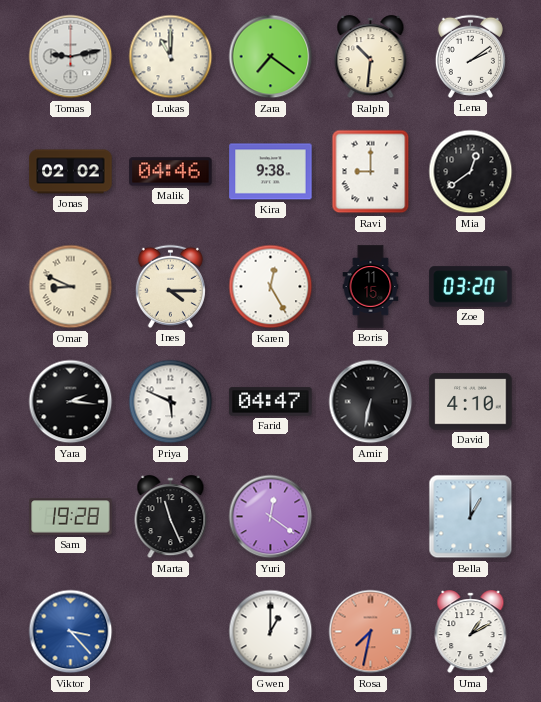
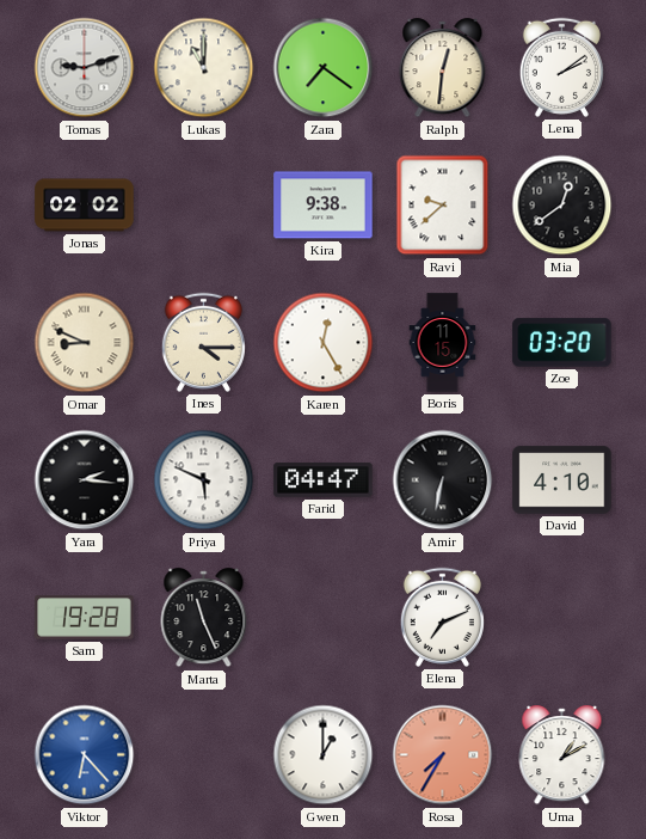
Tomas: 9:13 -> 9:12
Ralph: 10:31 -> 12:31
Malik: 04:46 -> none
Ravi: 9:00 -> 9:38
Yuri: 12:21 -> none
Elena: none -> 7:11
Bella: 1:00 -> none
Viktor: 3:23 -> 6:23
Rosa: 7:32 -> 7:35
